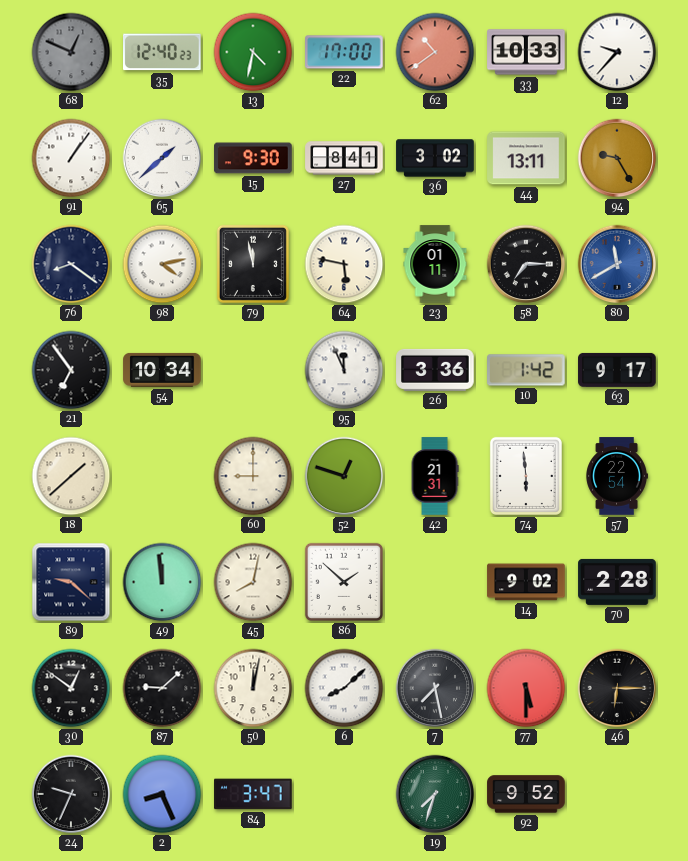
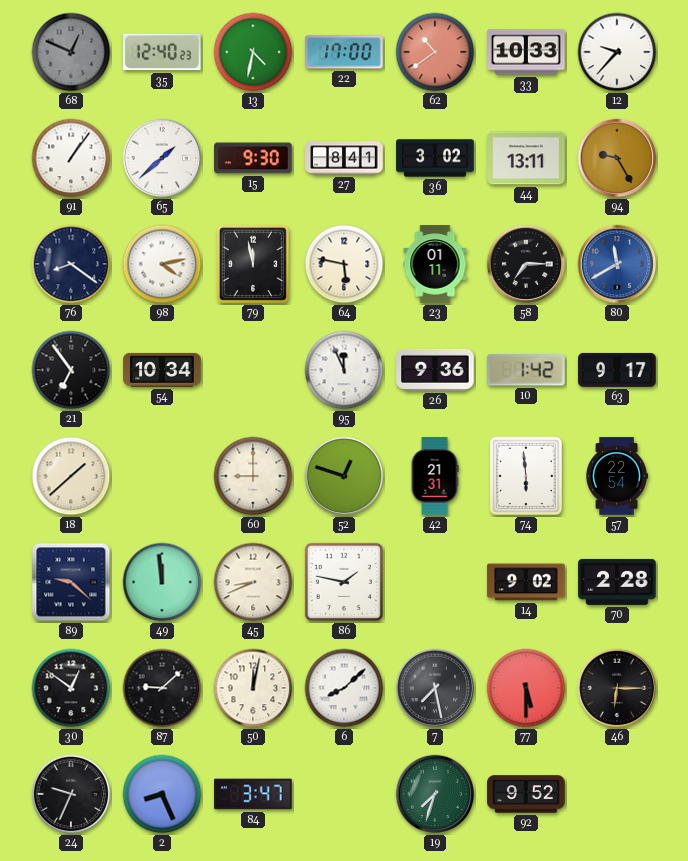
26: 3:36 -> 9:36
45: 8:02 -> 8:41
86: 1:52 -> 1:47
